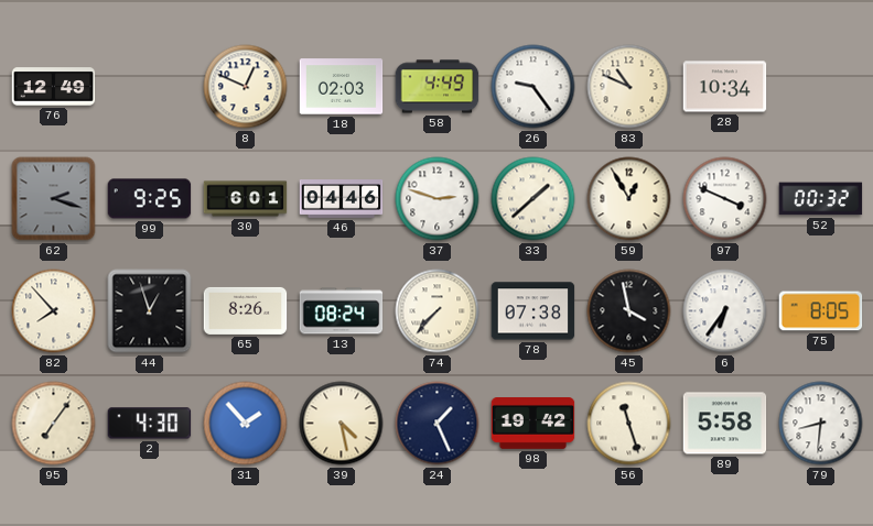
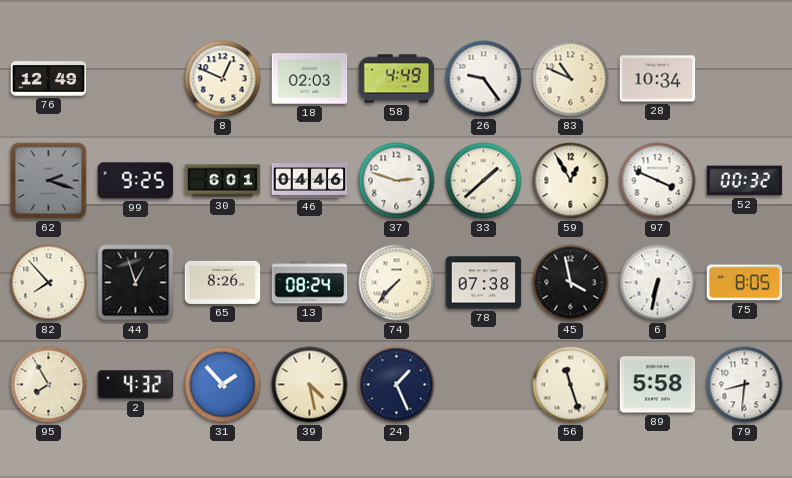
6: 6:36 -> 6:32
95: 7:06 -> 7:55
2: 4:30 -> 4:32
98: 19:42 -> none
